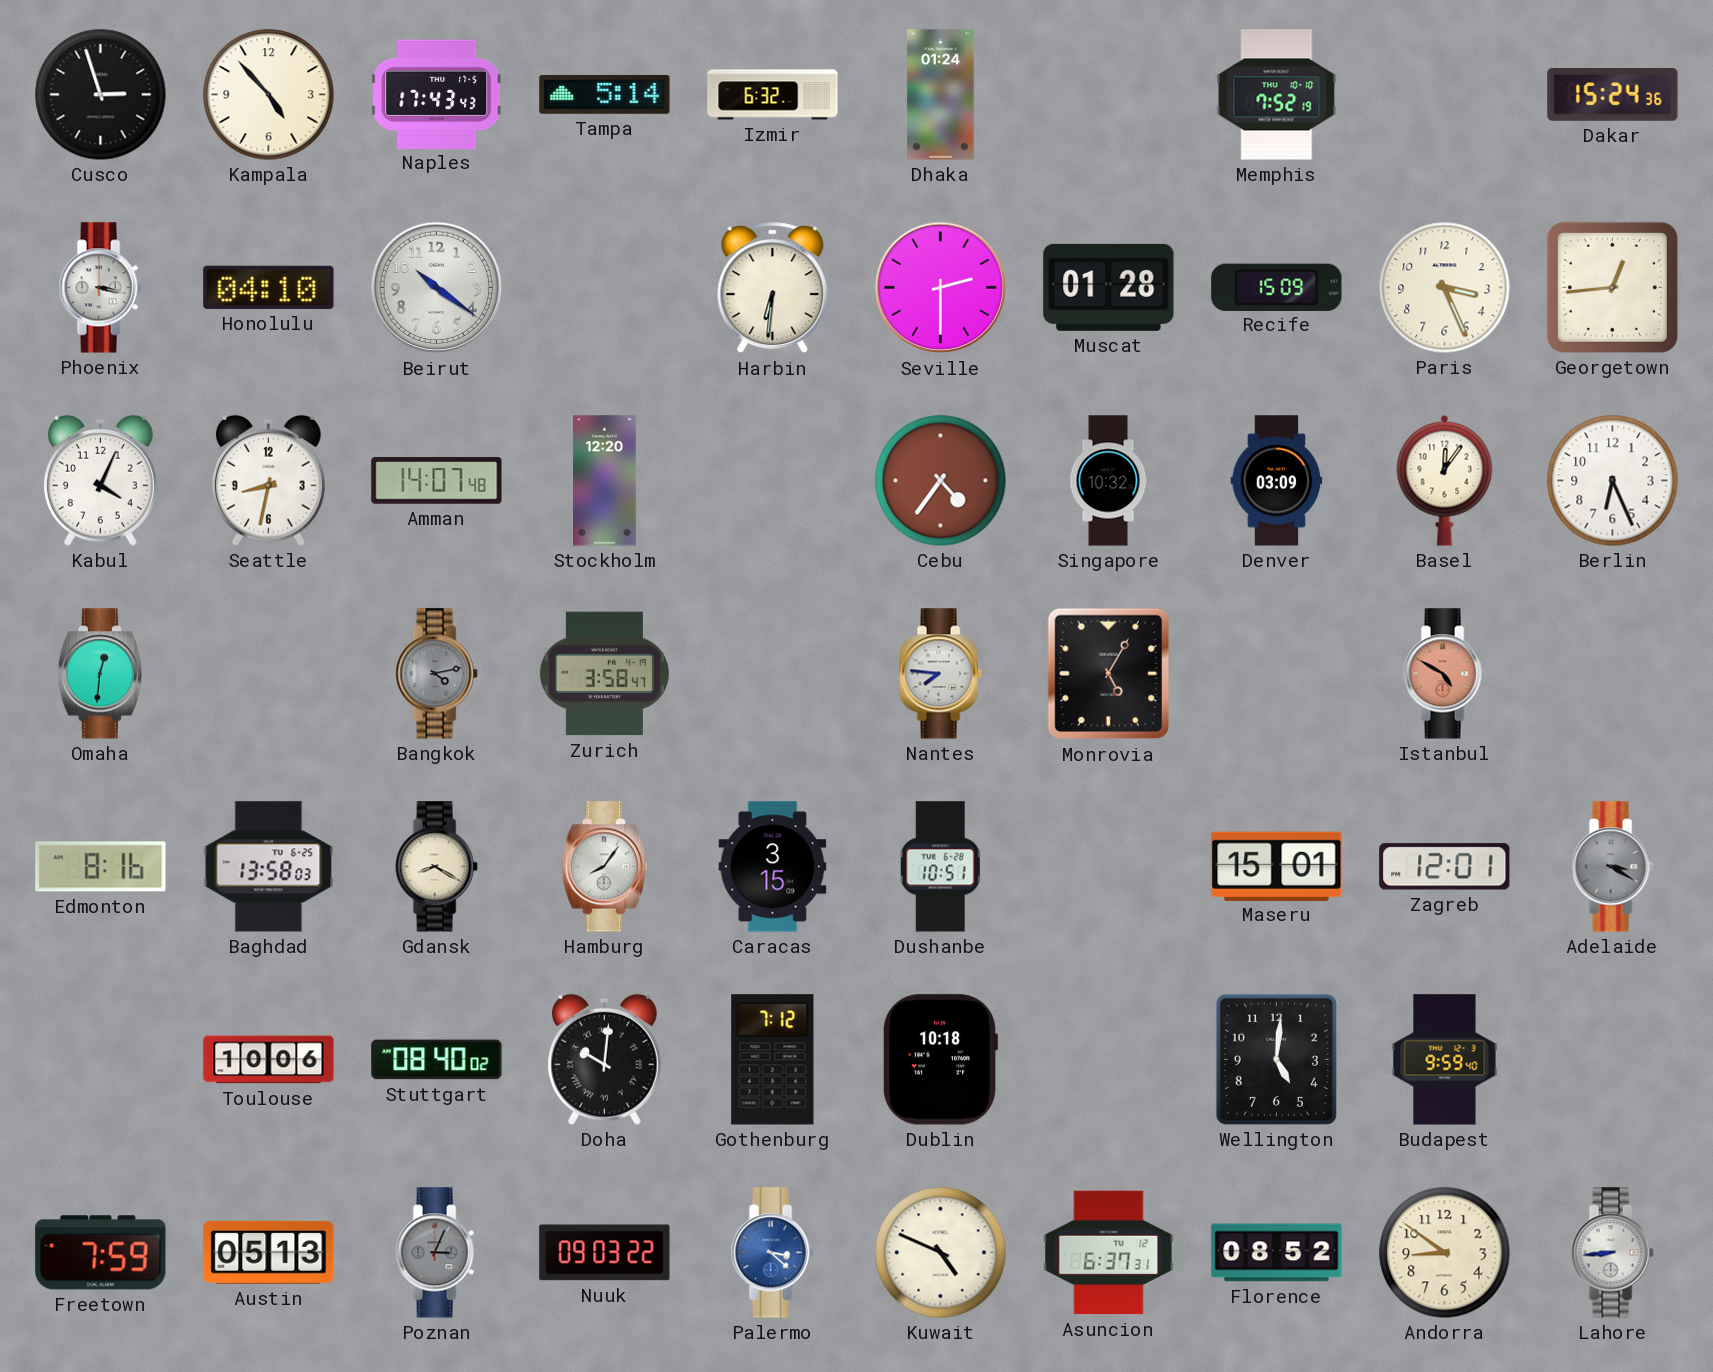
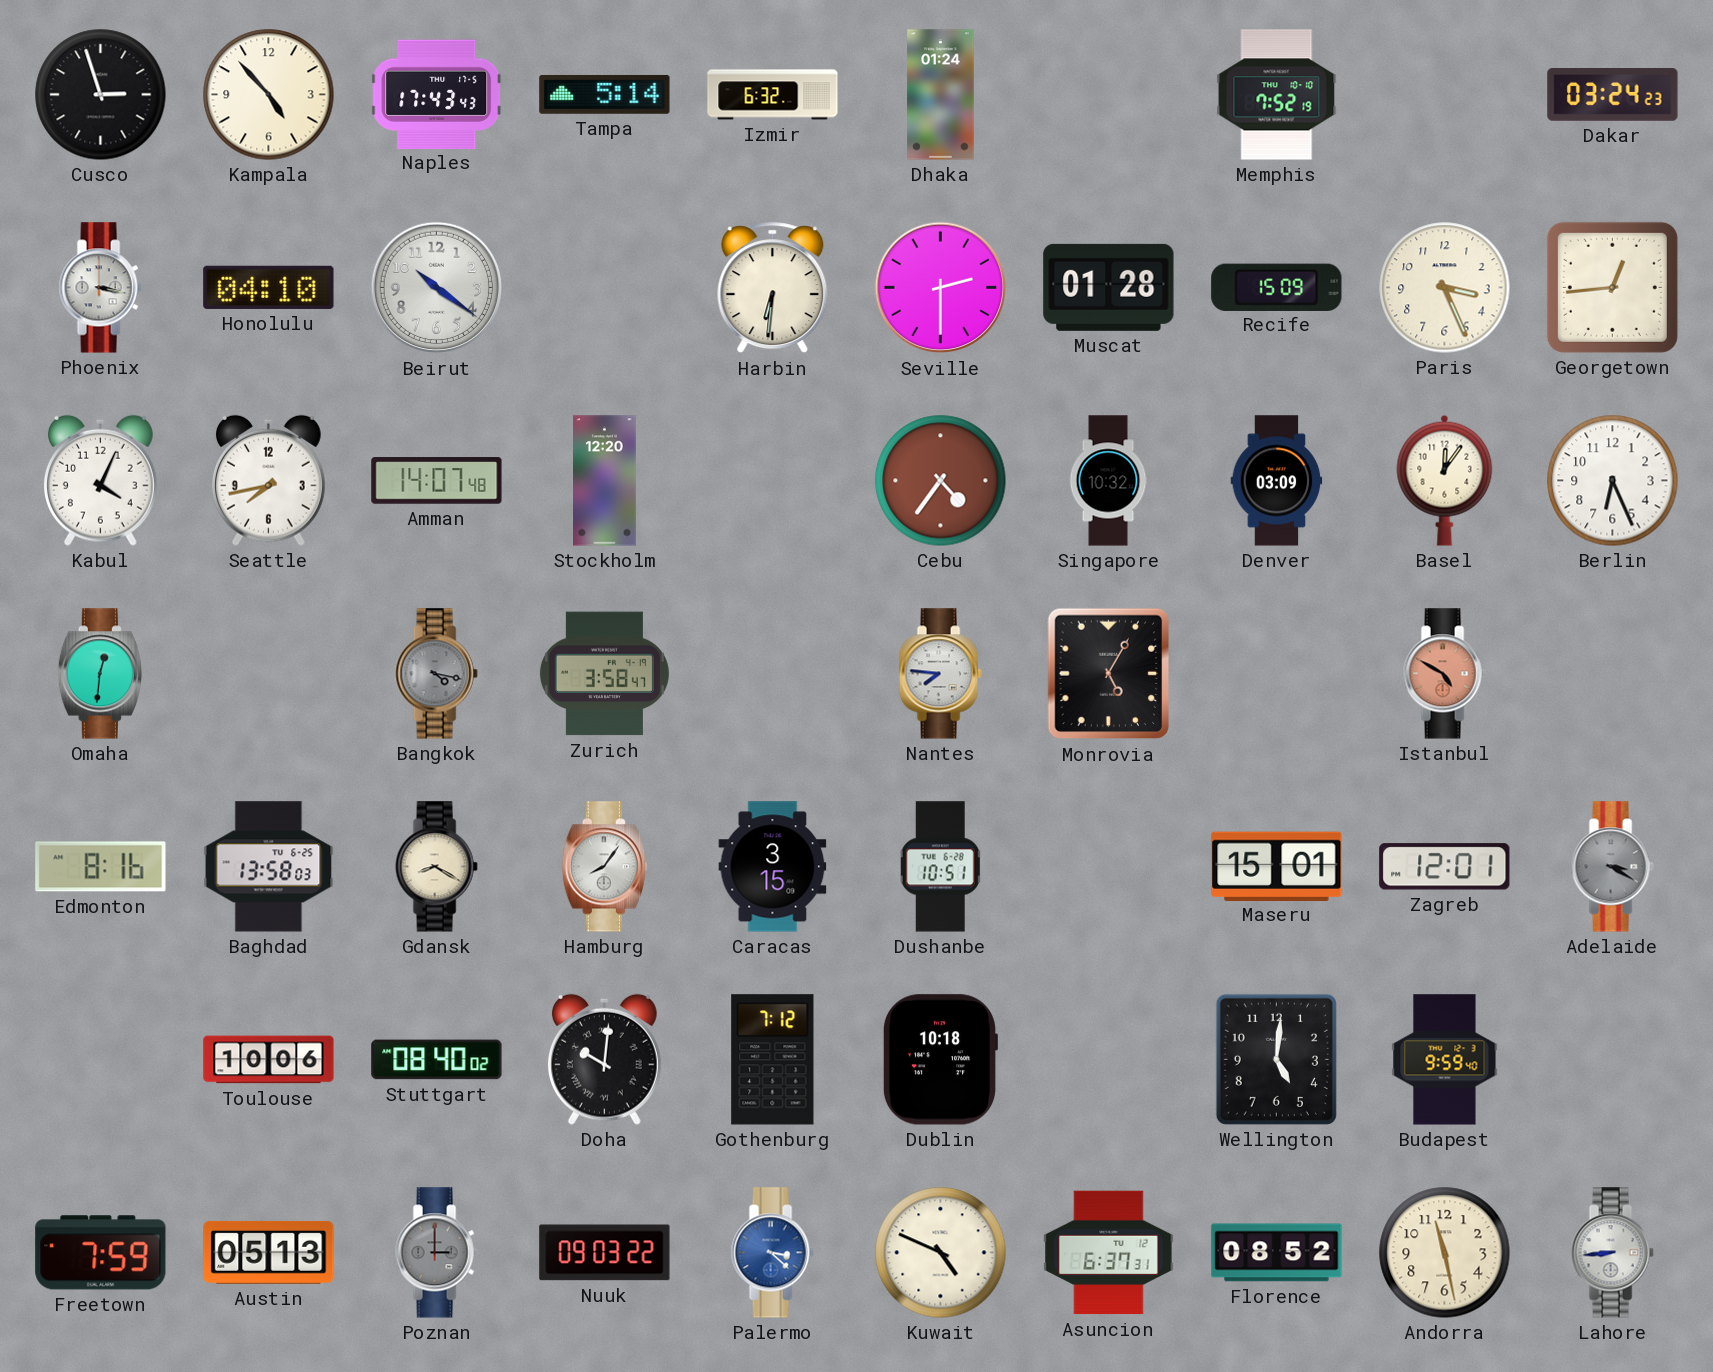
Dakar: 15:24 -> 03:24
Seattle: 8:32 -> 7:43
Bangkok: 4:13 -> 4:17
Poznan: 3:04 -> 3:00
Andorra: 8:51 -> 11:28
